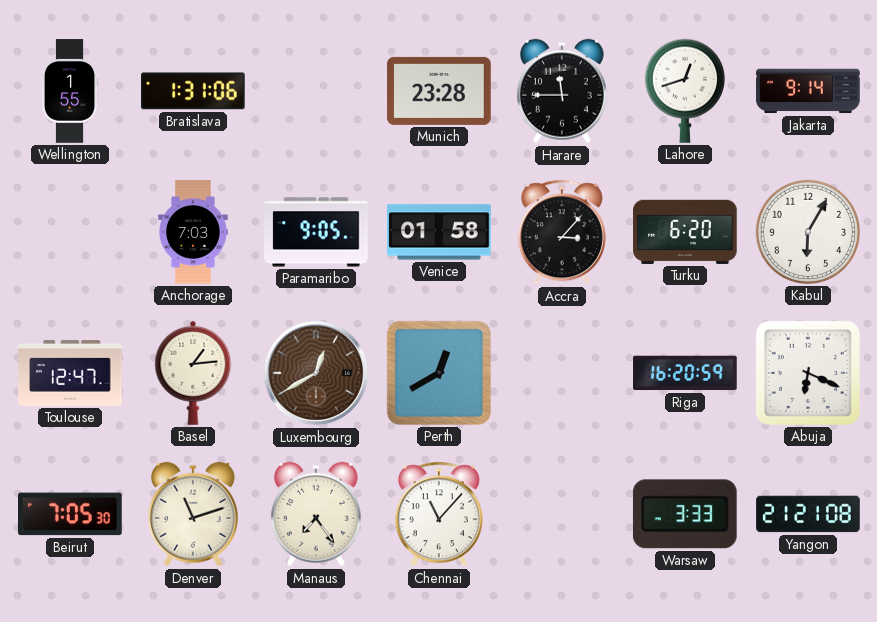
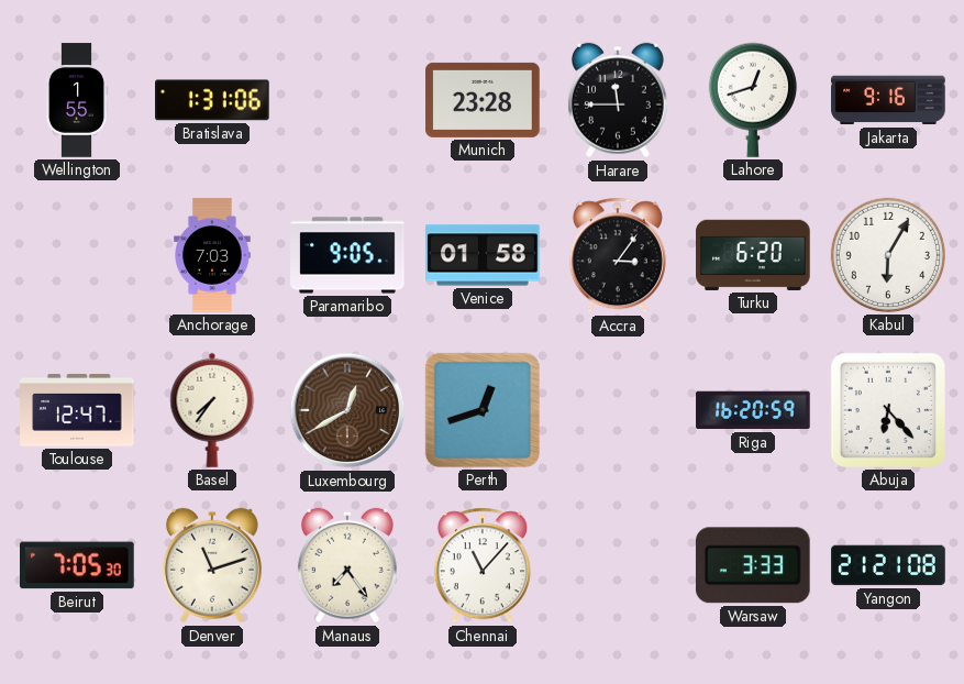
Jakarta: 9:14 -> 9:16
Accra: 3:07 -> 3:06
Basel: 1:14 -> 7:36
Perth: 12:40 -> 12:42
Abuja: 6:19 -> 6:23
